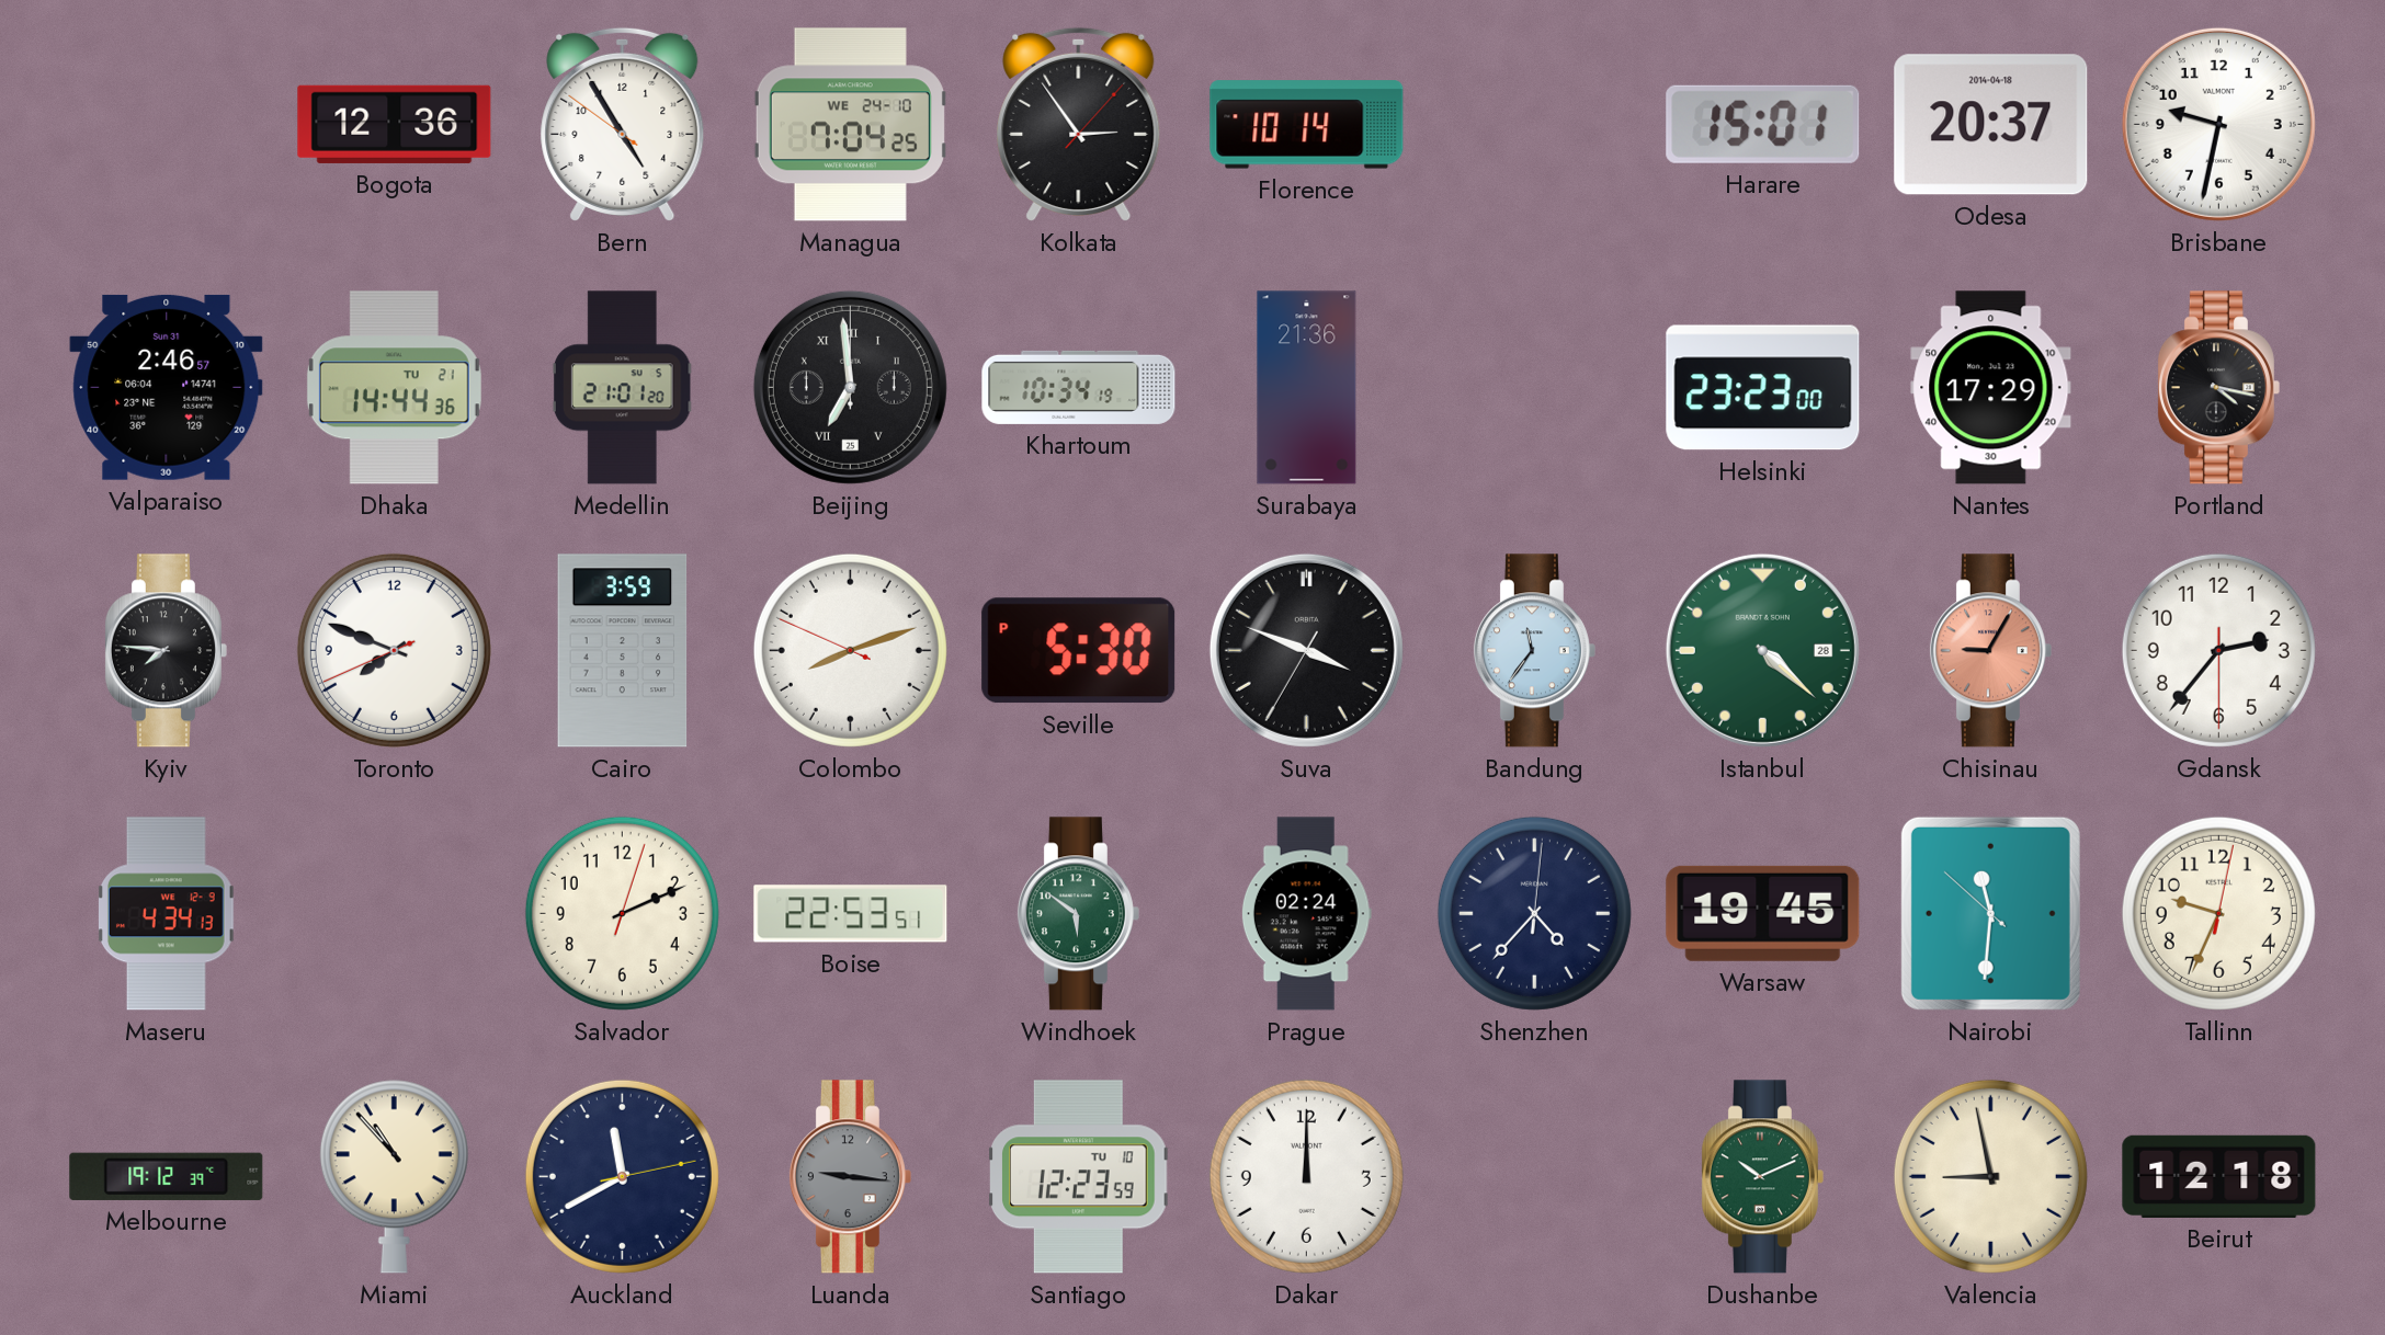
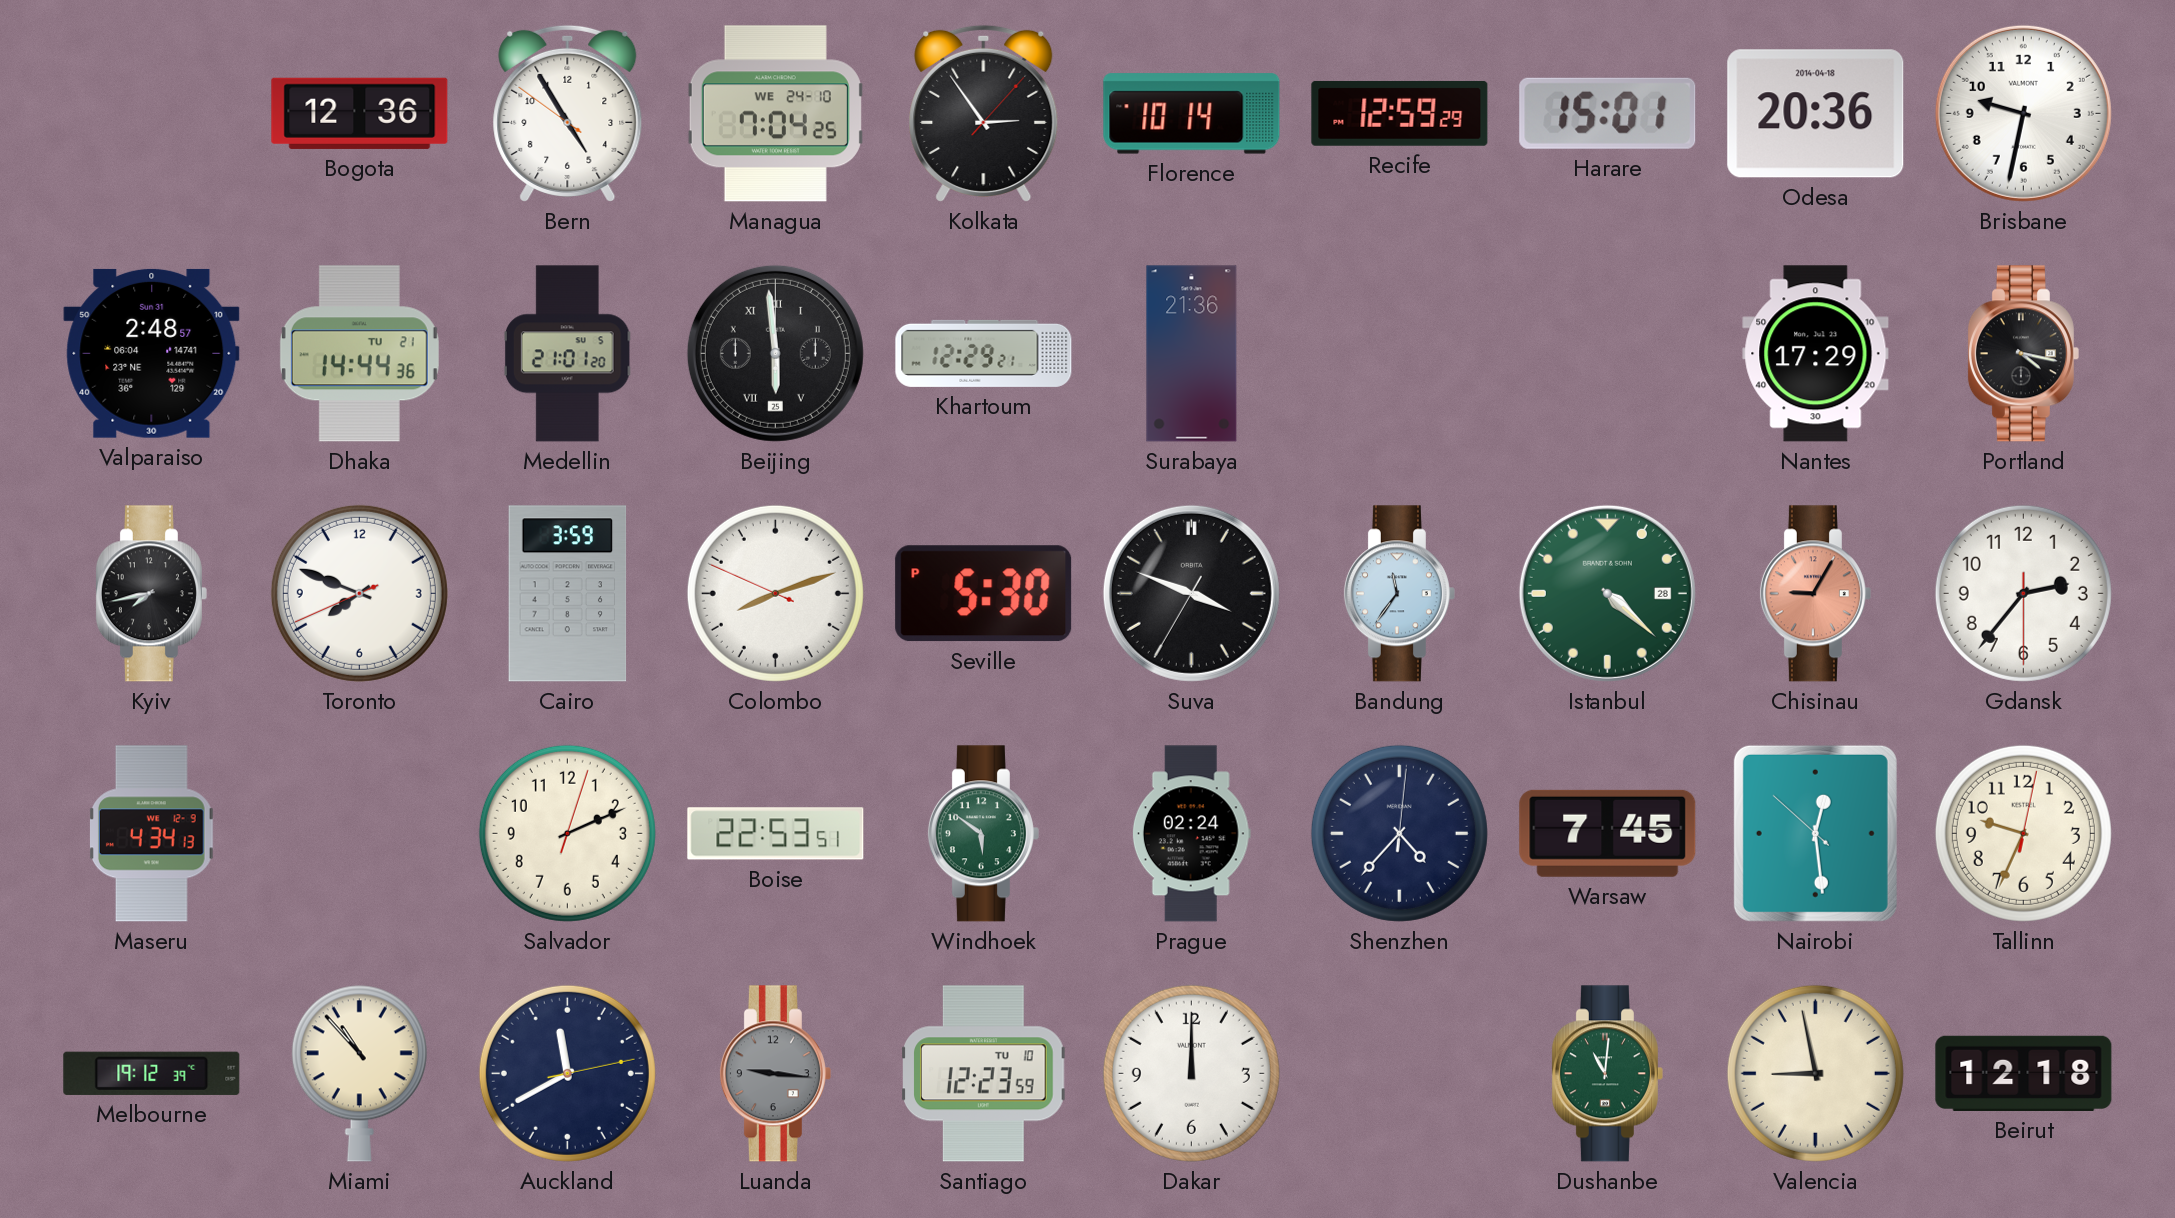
Recife: none -> 12:59
Odesa: 20:37 -> 20:36
Valparaiso: 2:46 -> 2:48
Beijing: 6:59 -> 5:59
Khartoum: 10:34 -> 12:29
Helsinki: 23:23 -> none
Kyiv: 7:46 -> 7:43
Warsaw: 19:45 -> 7:45
Nairobi: 11:30 -> 12:28
Dushanbe: 10:11 -> 11:01
